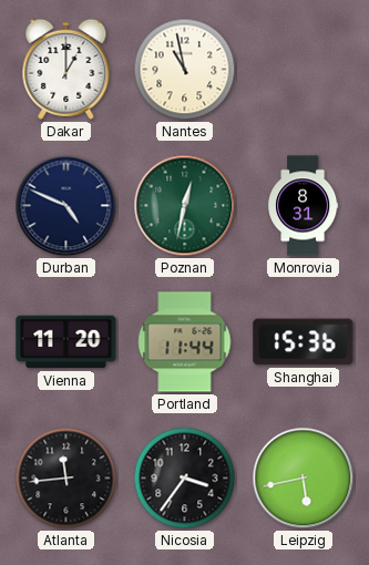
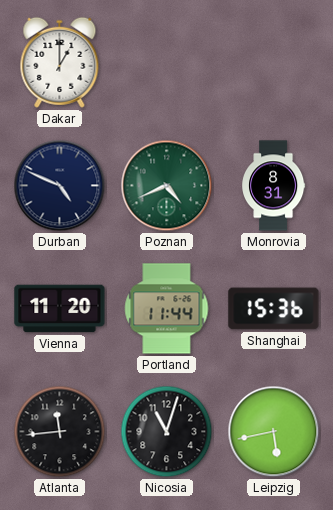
Nantes: 10:58 -> none
Poznan: 12:32 -> 4:41
Nicosia: 3:36 -> 11:03
